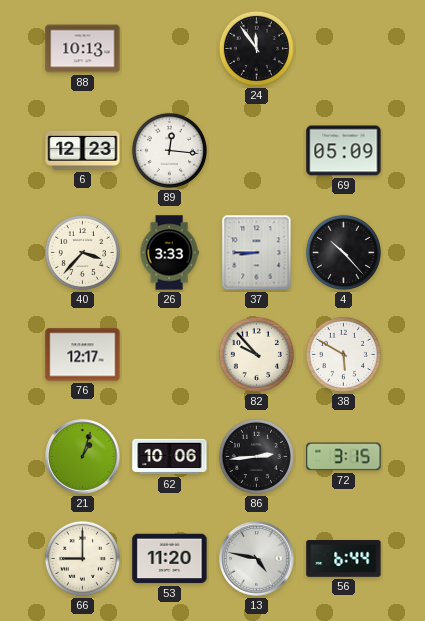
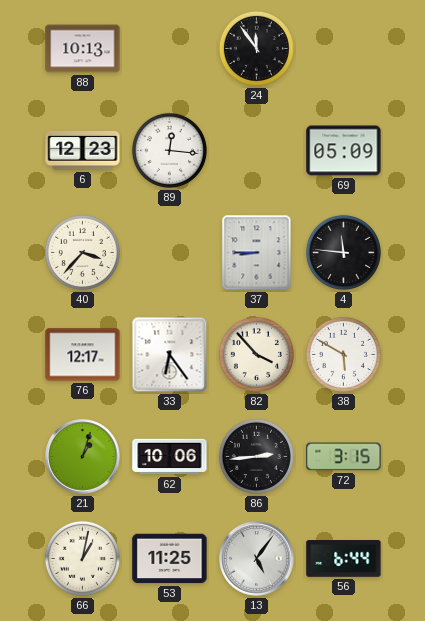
26: 3:33 -> none
4: 10:23 -> 11:46
33: none -> 6:24
82: 9:53 -> 3:53
66: 9:00 -> 1:02
53: 11:20 -> 11:25
13: 4:47 -> 5:06
